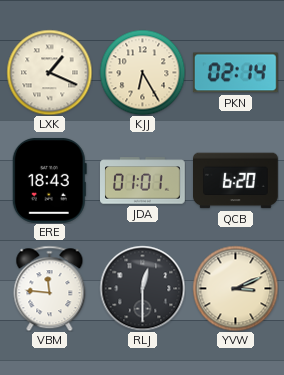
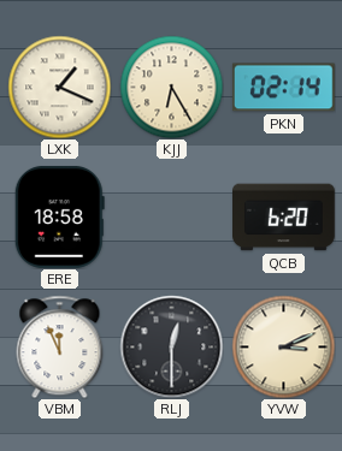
ERE: 18:43 -> 18:58
JDA: 01:01 -> none
VBM: 11:46 -> 11:56
